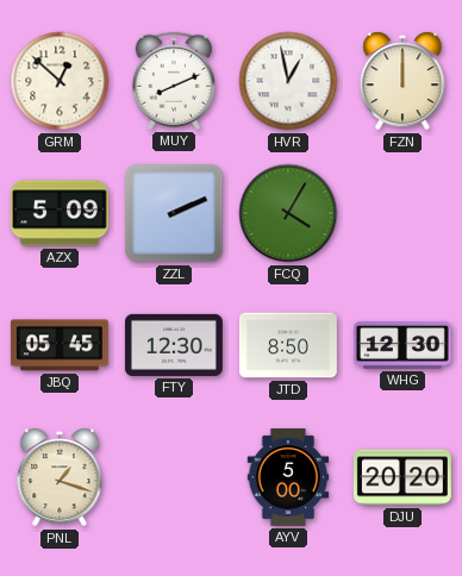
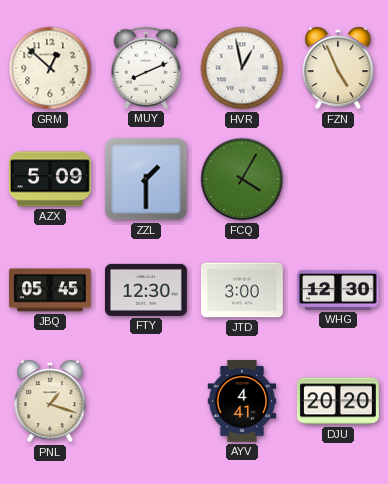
FZN: 12:00 -> 4:56
ZZL: 2:11 -> 1:30
JTD: 8:50 -> 3:00
AYV: 5:00 -> 4:41
